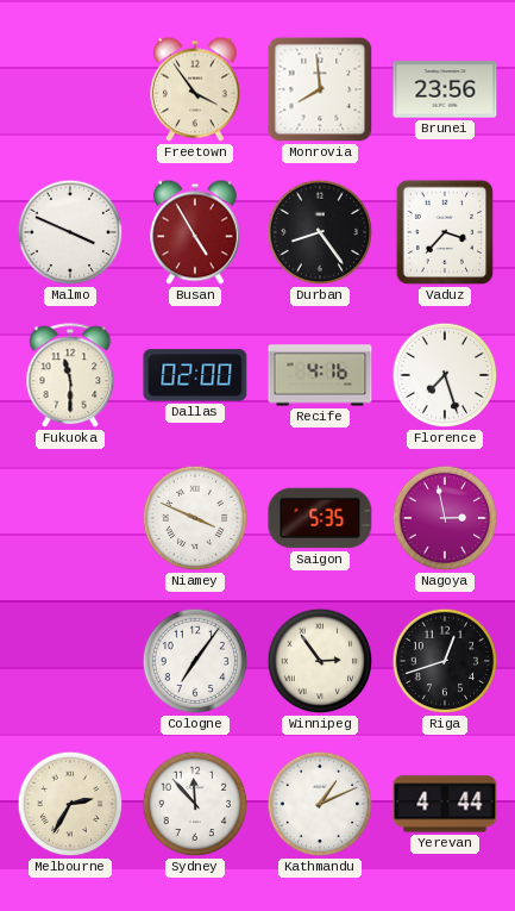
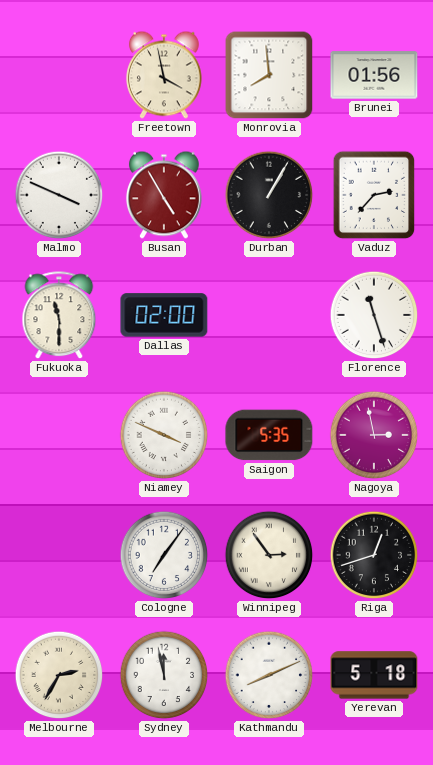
Freetown: 3:54 -> 3:58
Brunei: 23:56 -> 01:56
Durban: 8:24 -> 1:05
Vaduz: 3:37 -> 2:37
Recife: 4:16 -> none
Florence: 7:27 -> 11:27
Sydney: 11:53 -> 11:58
Kathmandu: 1:11 -> 8:11
Yerevan: 4:44 -> 5:18
